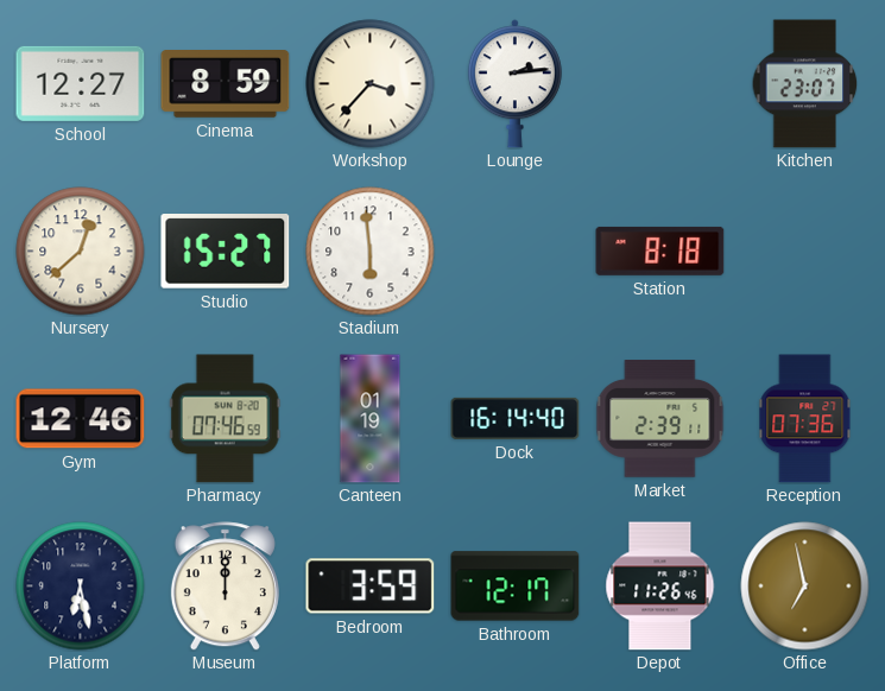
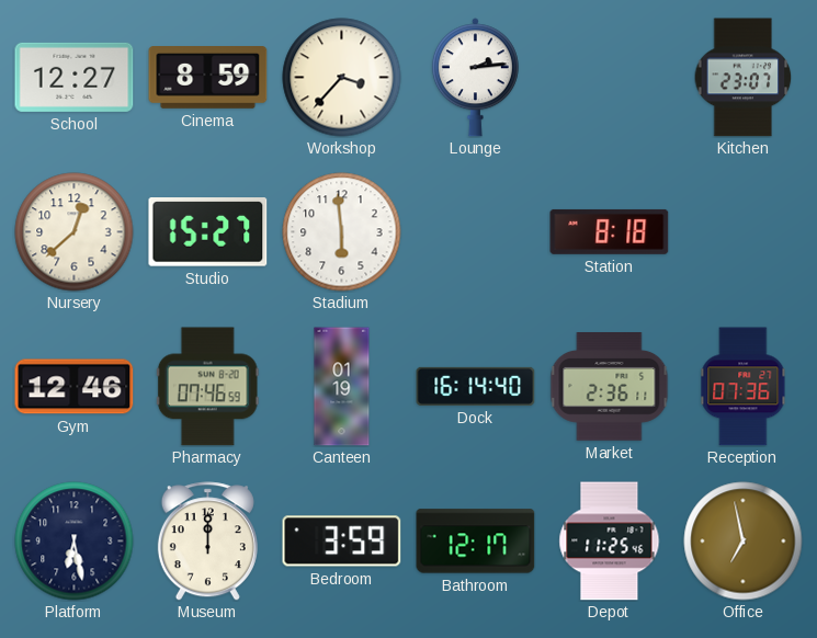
Market: 2:39 -> 2:36
Depot: 11:26 -> 11:25
